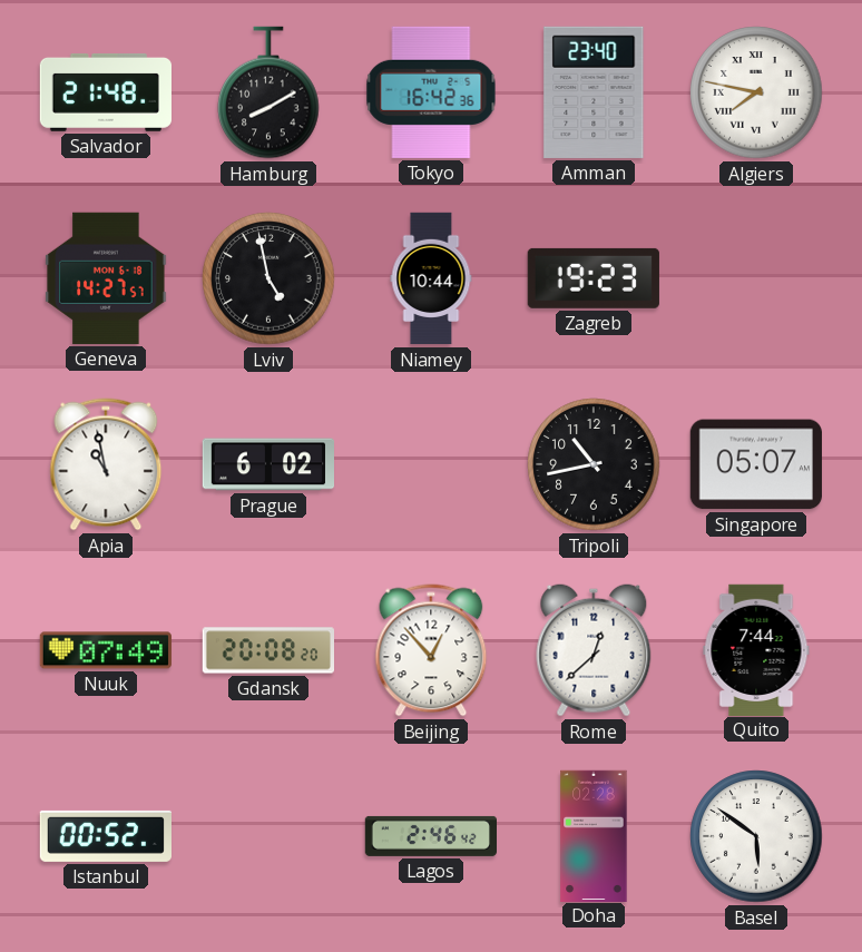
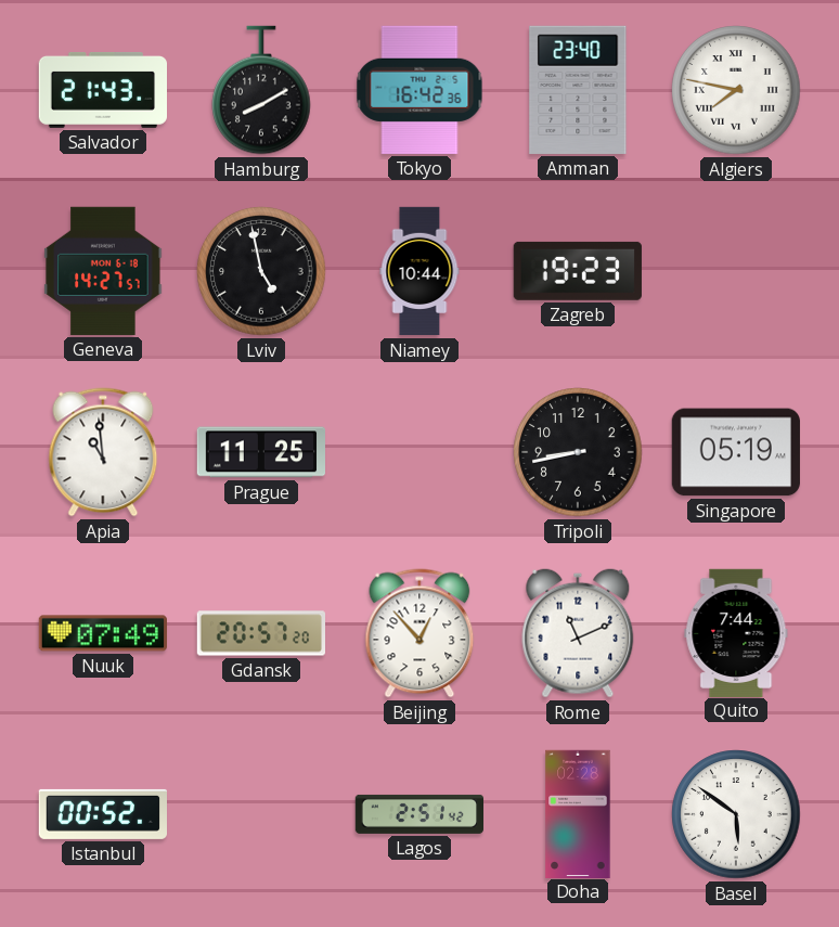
Salvador: 21:48 -> 21:43
Apia: 10:58 -> 10:59
Prague: 6:02 -> 11:25
Tripoli: 10:43 -> 8:43
Singapore: 05:07 -> 05:19
Gdansk: 20:08 -> 20:57
Rome: 12:38 -> 11:11
Lagos: 2:46 -> 2:51
